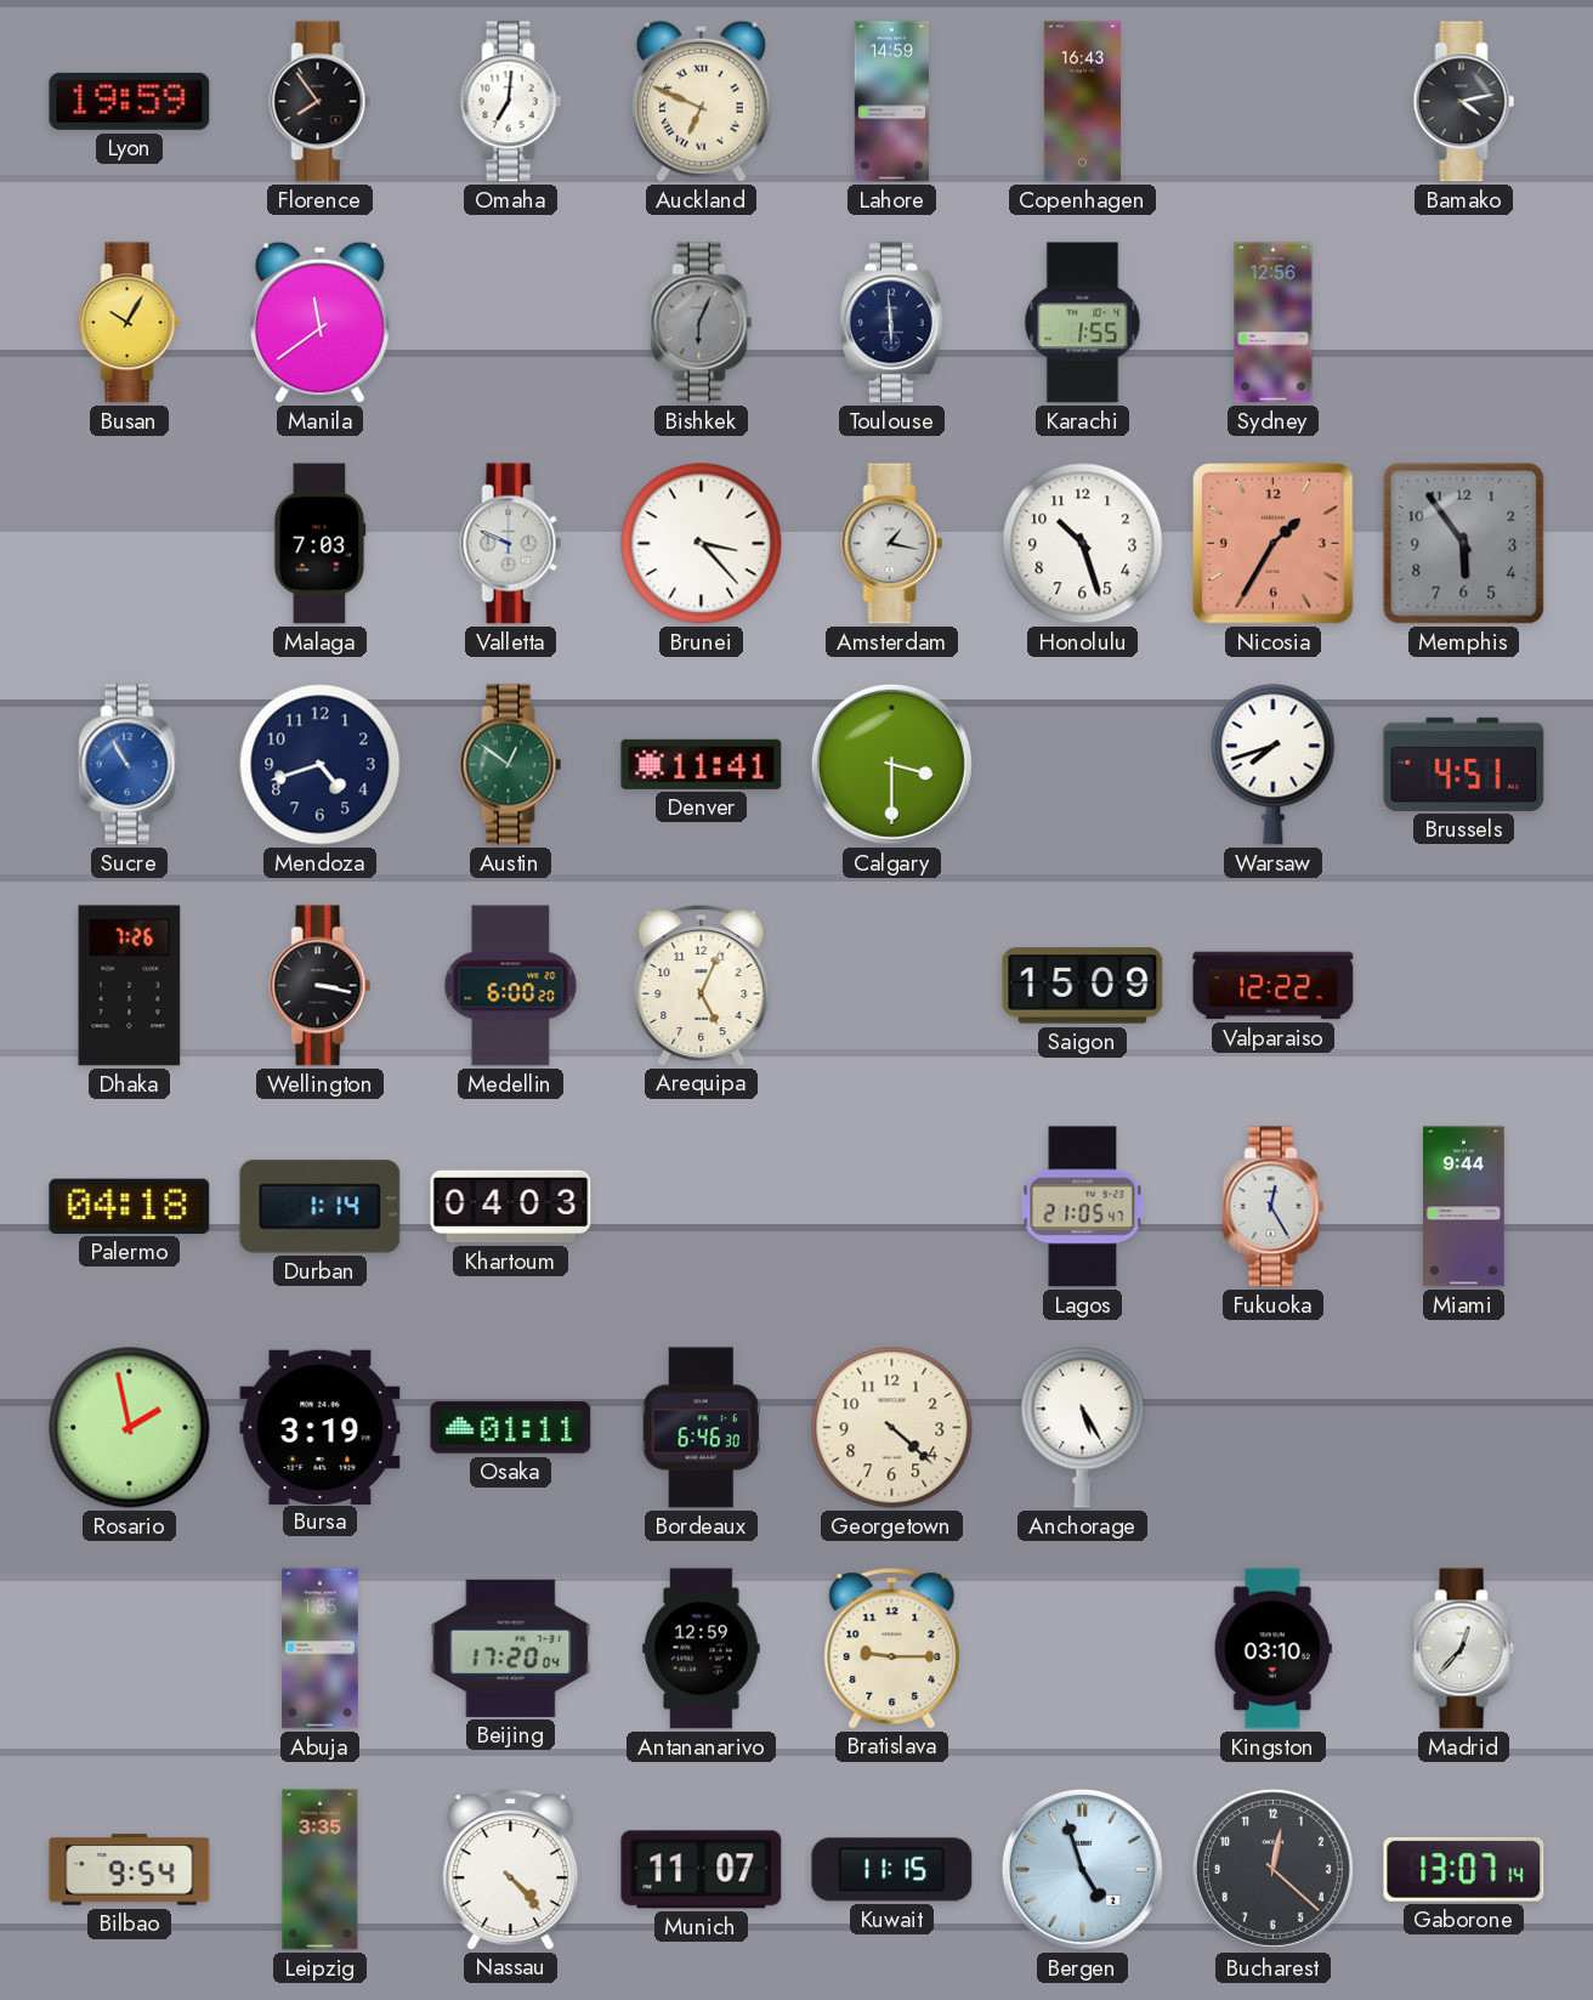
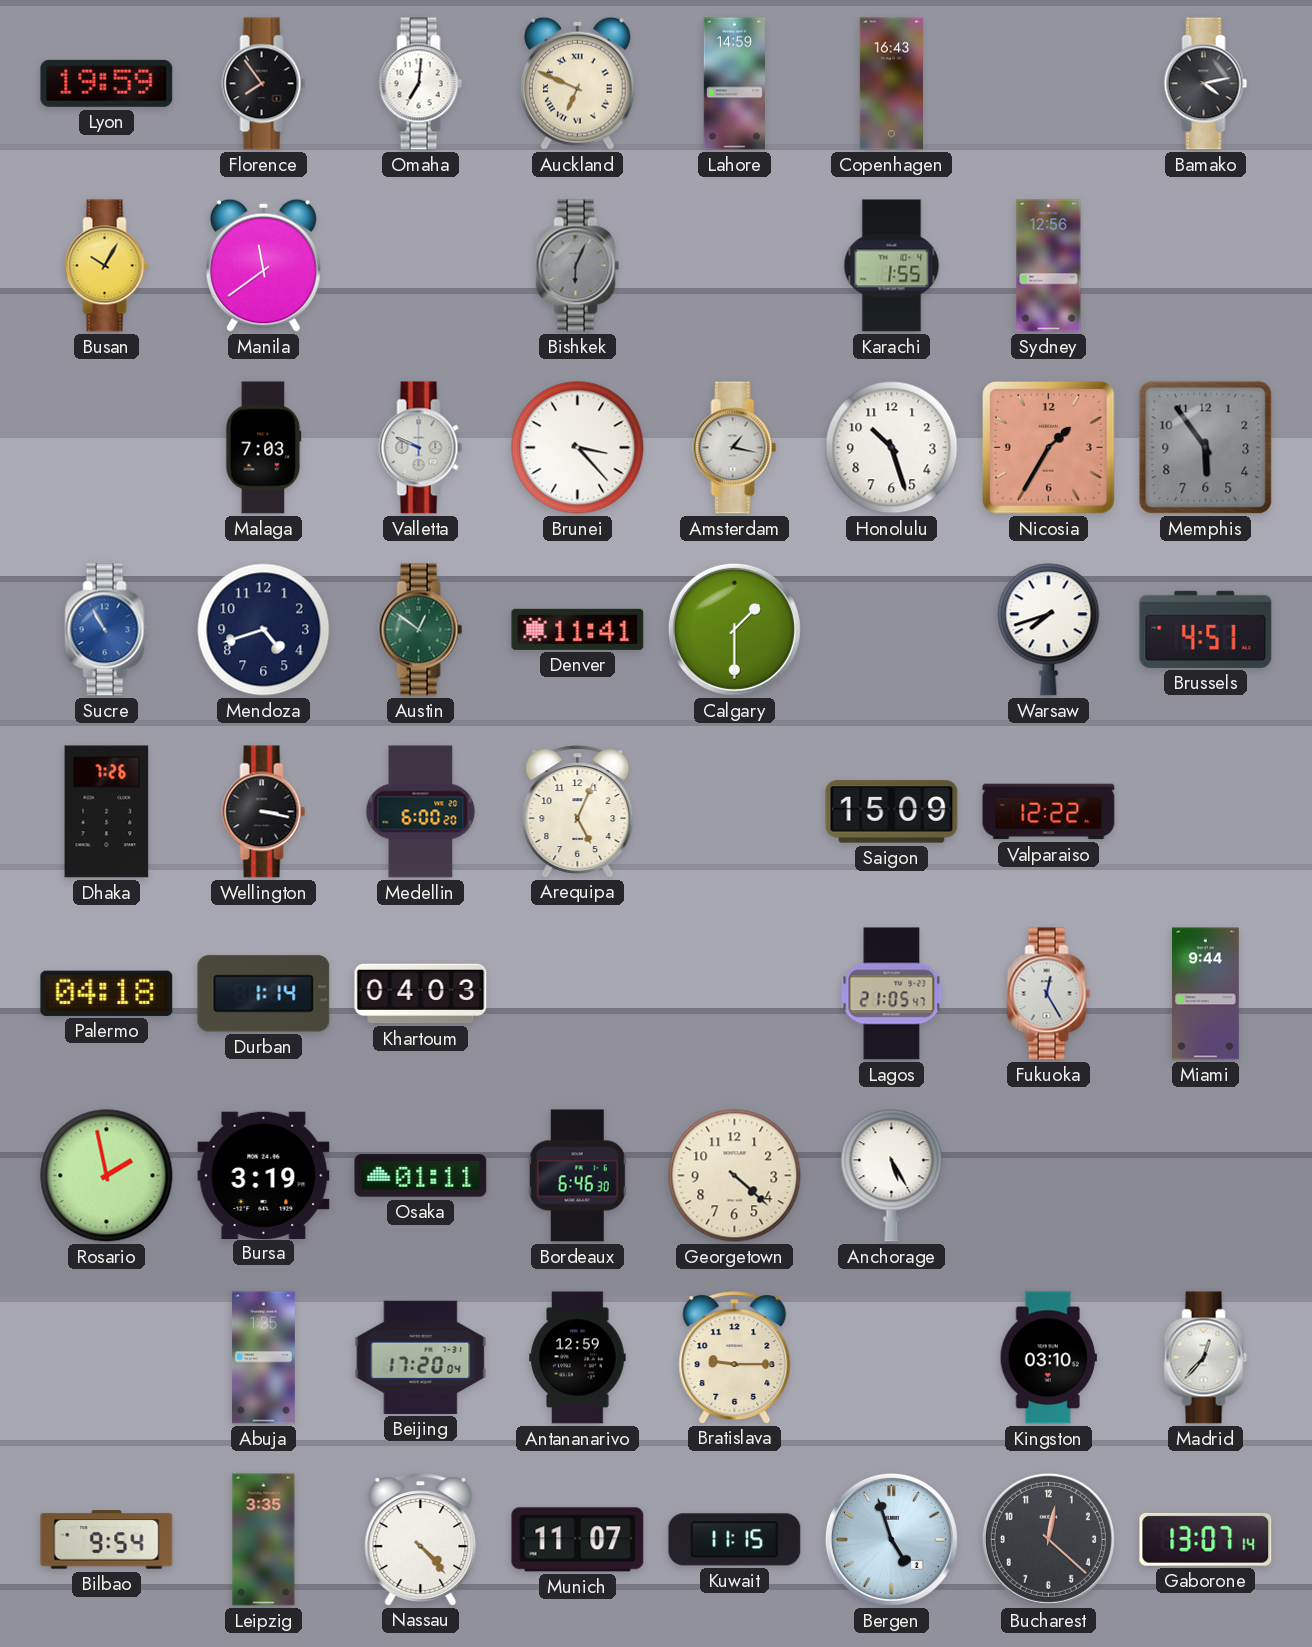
Toulouse: 5:59 -> none
Calgary: 3:30 -> 1:30
